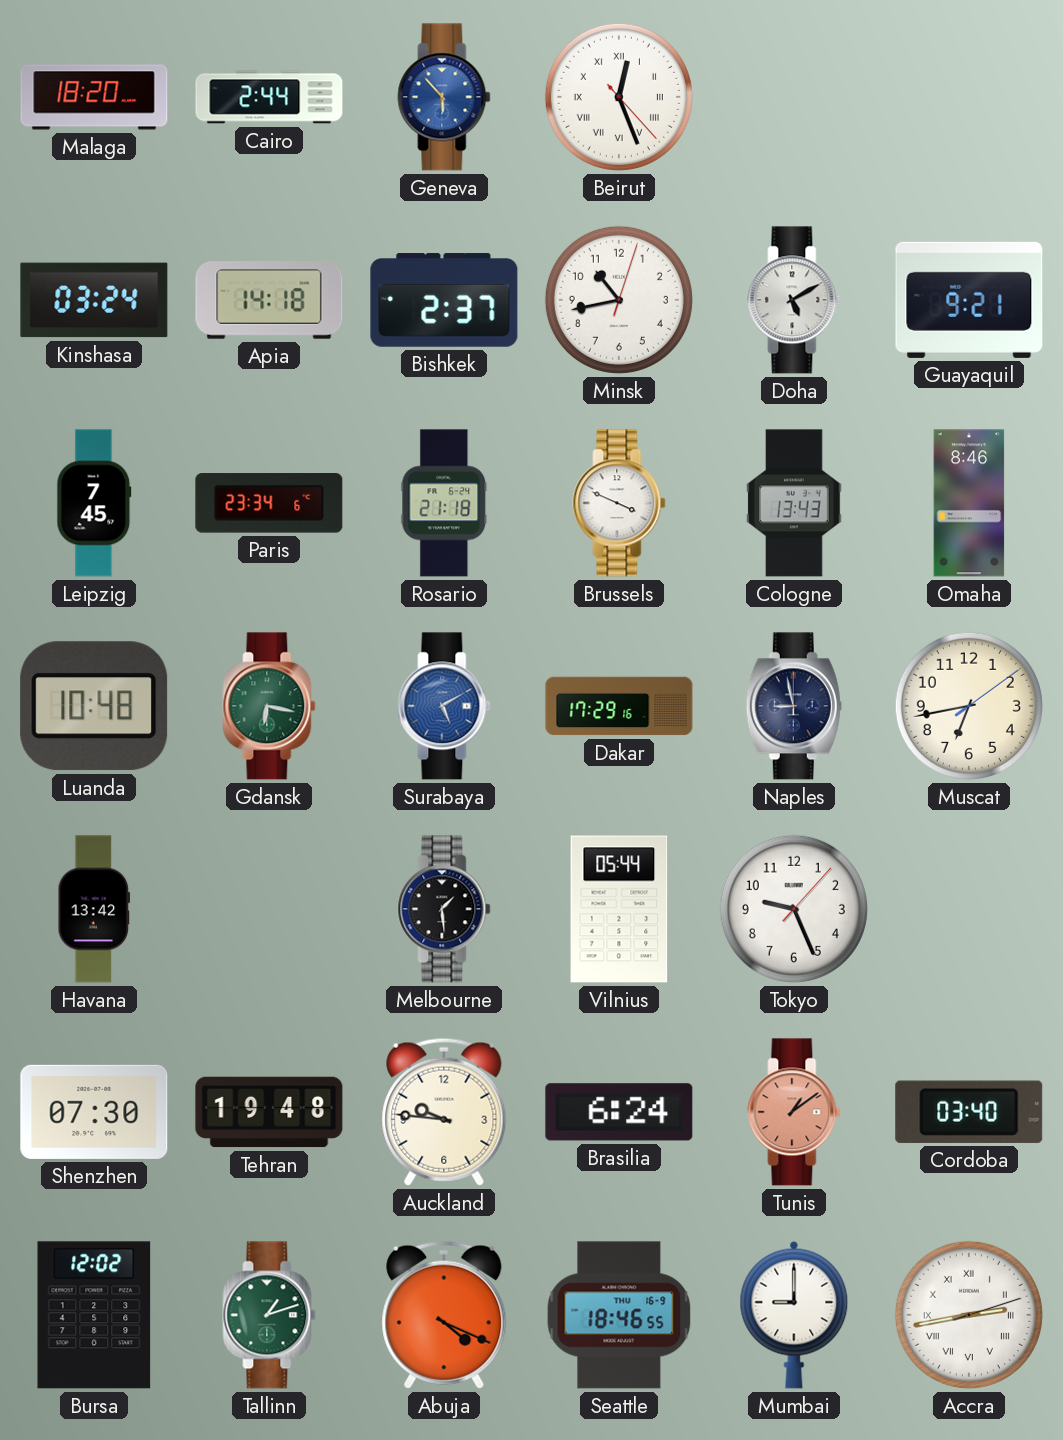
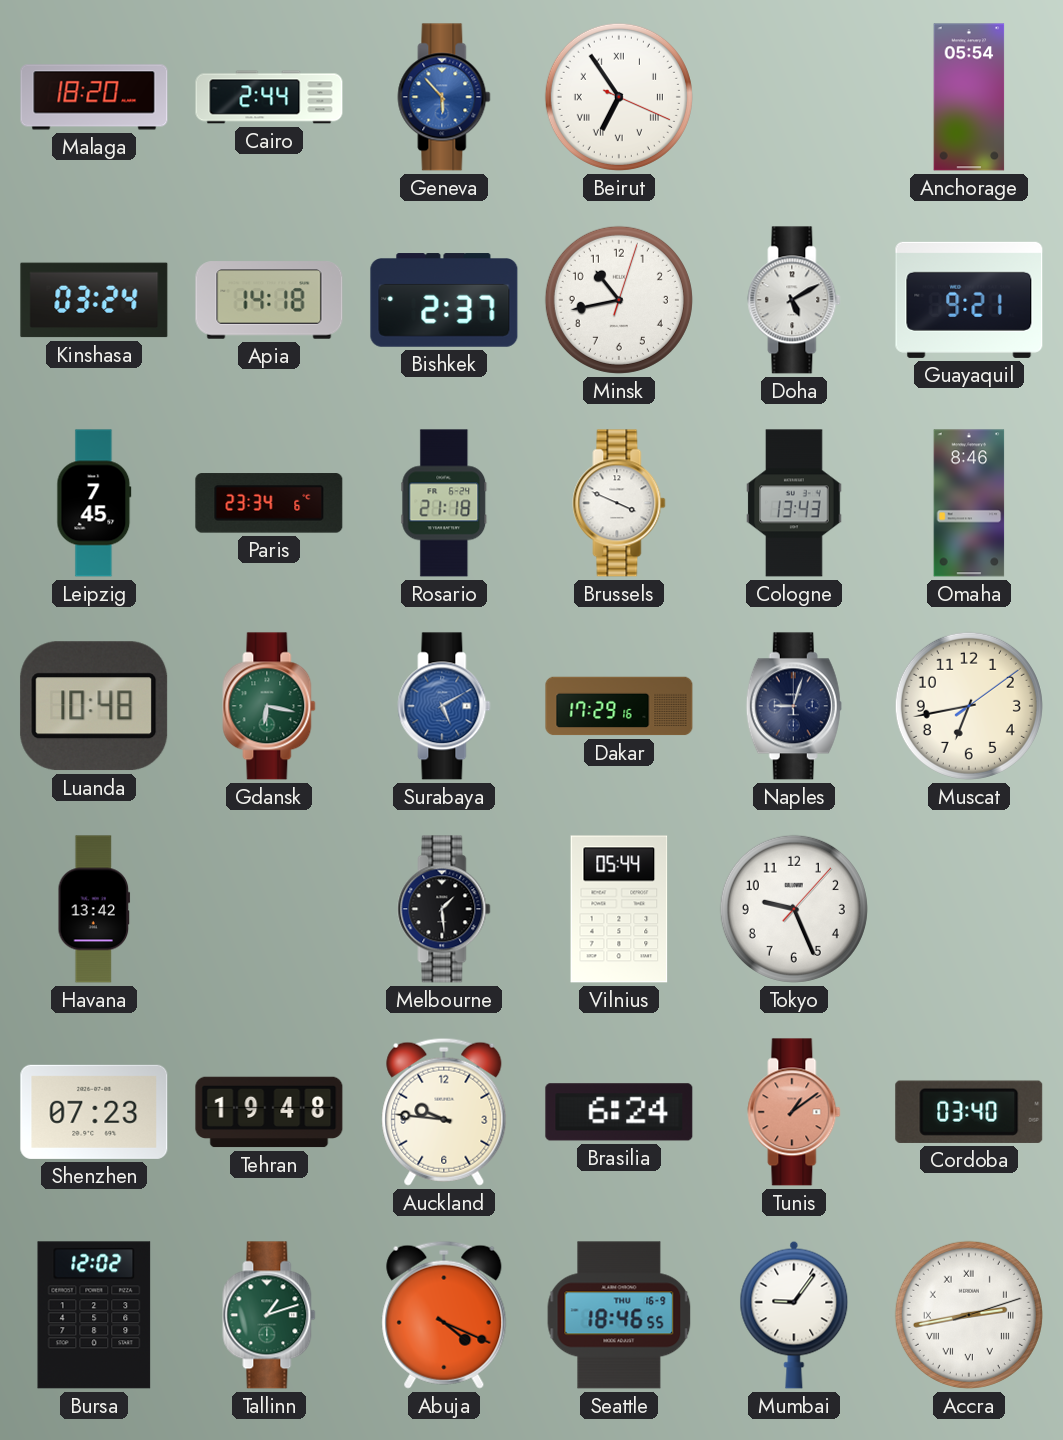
Beirut: 12:26 -> 6:54
Anchorage: none -> 05:54
Naples: 8:58 -> 9:03
Shenzhen: 07:30 -> 07:23
Mumbai: 9:00 -> 9:06
